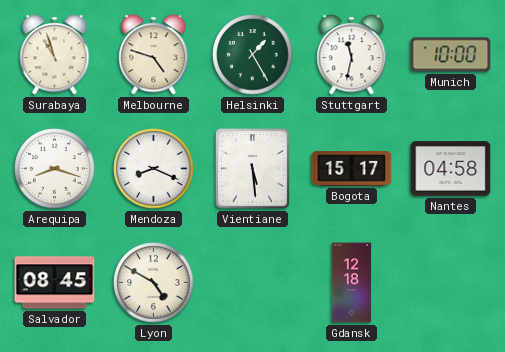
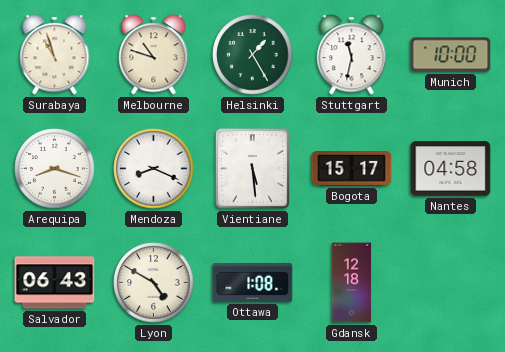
Melbourne: 4:48 -> 10:48
Salvador: 08:45 -> 06:43
Ottawa: none -> 1:08
